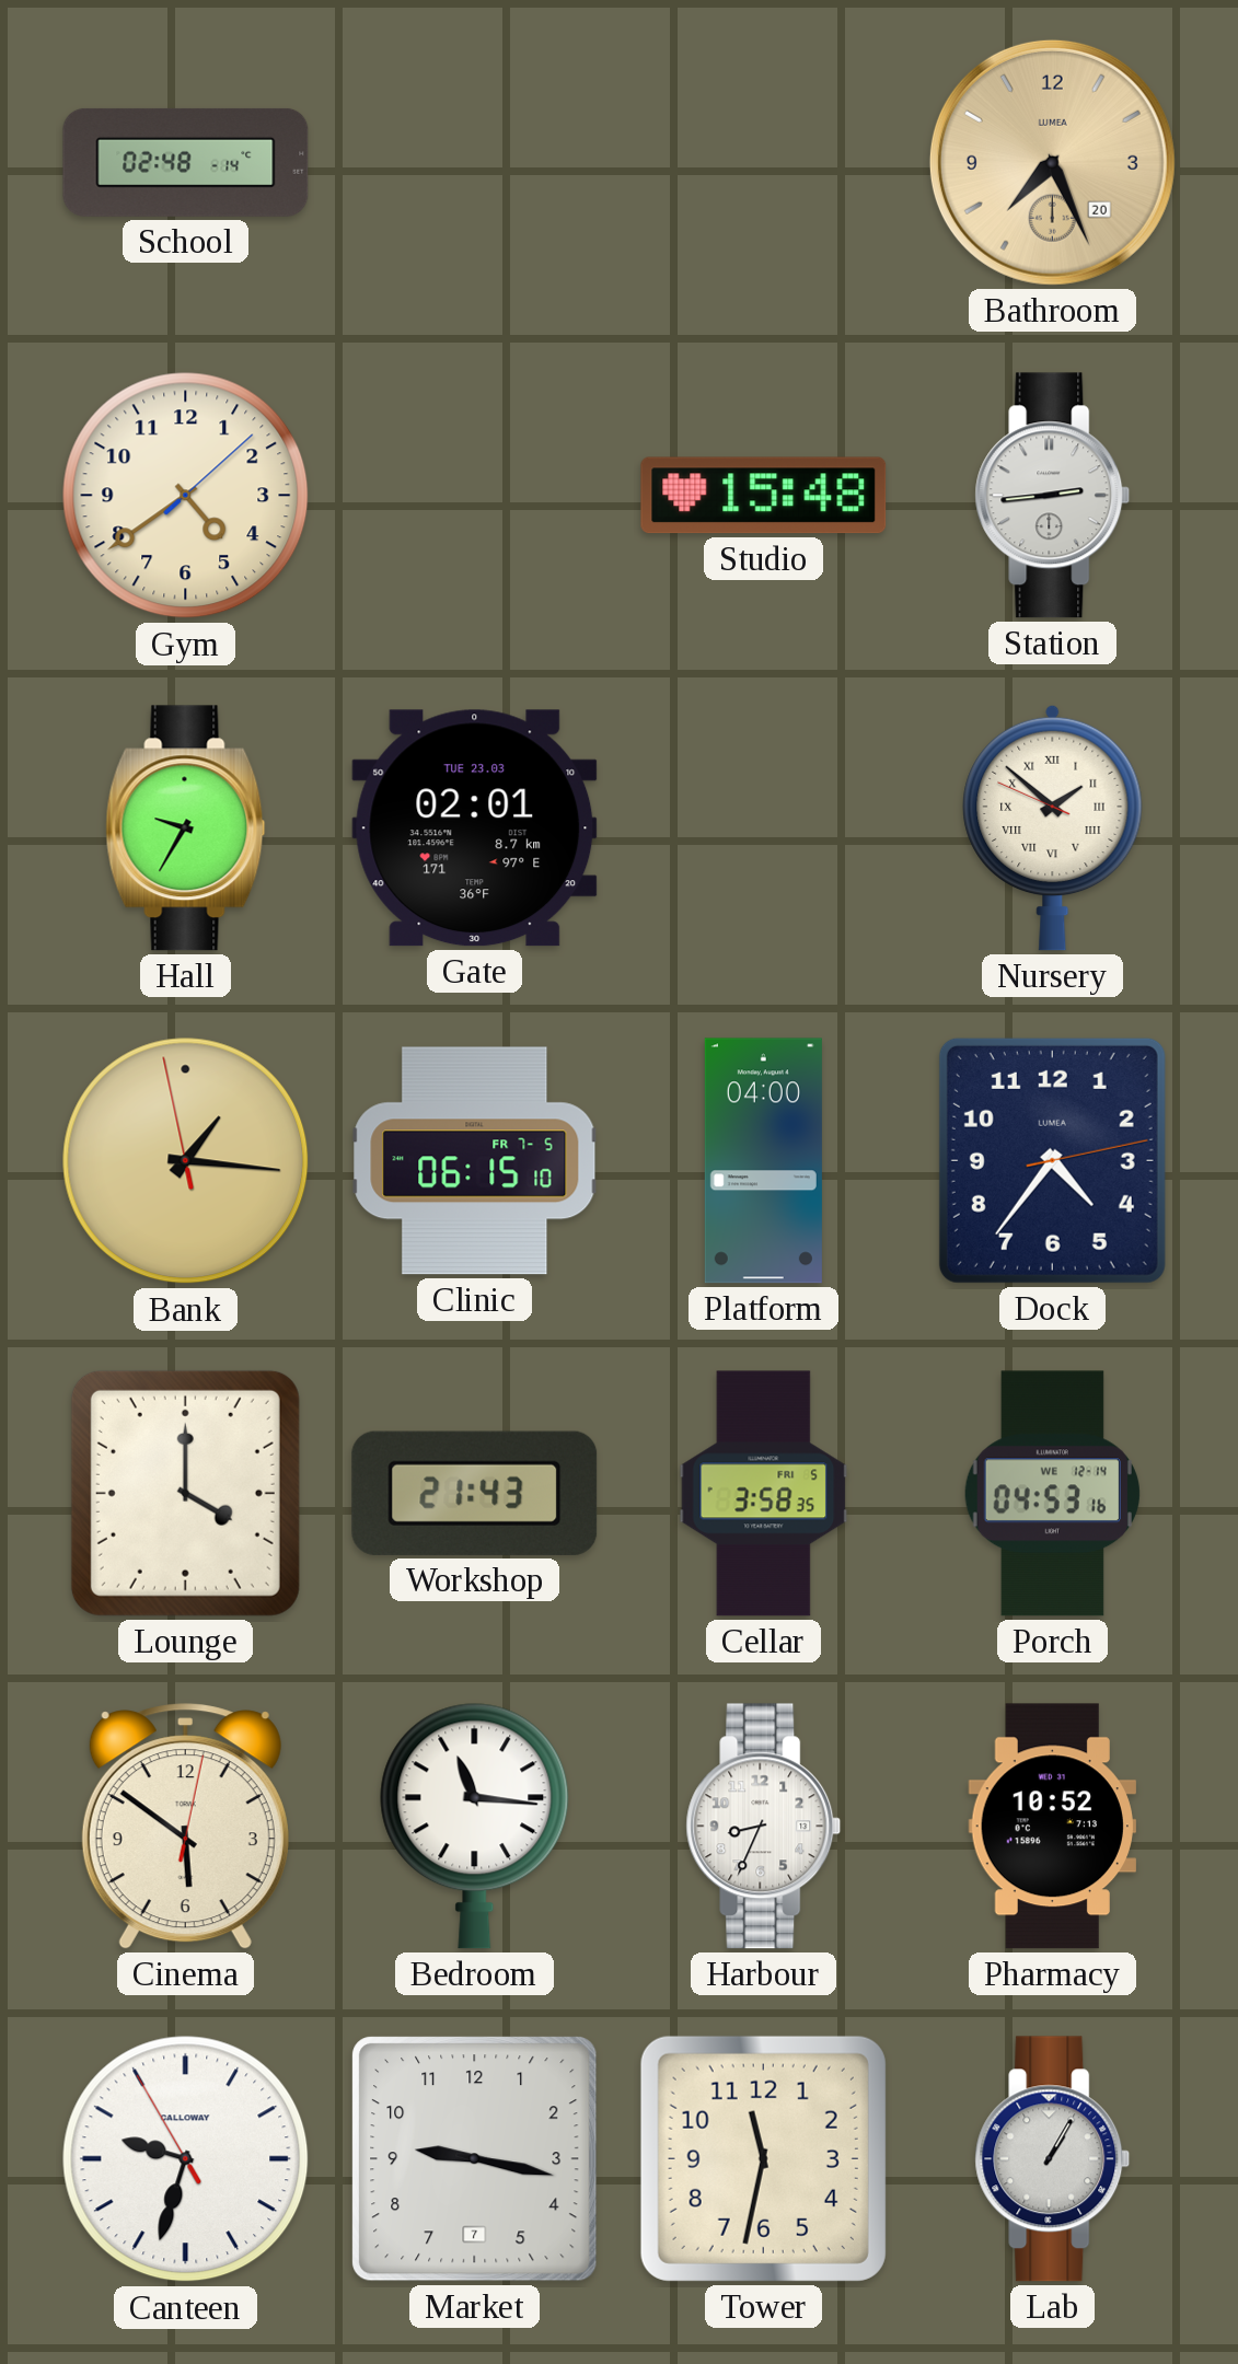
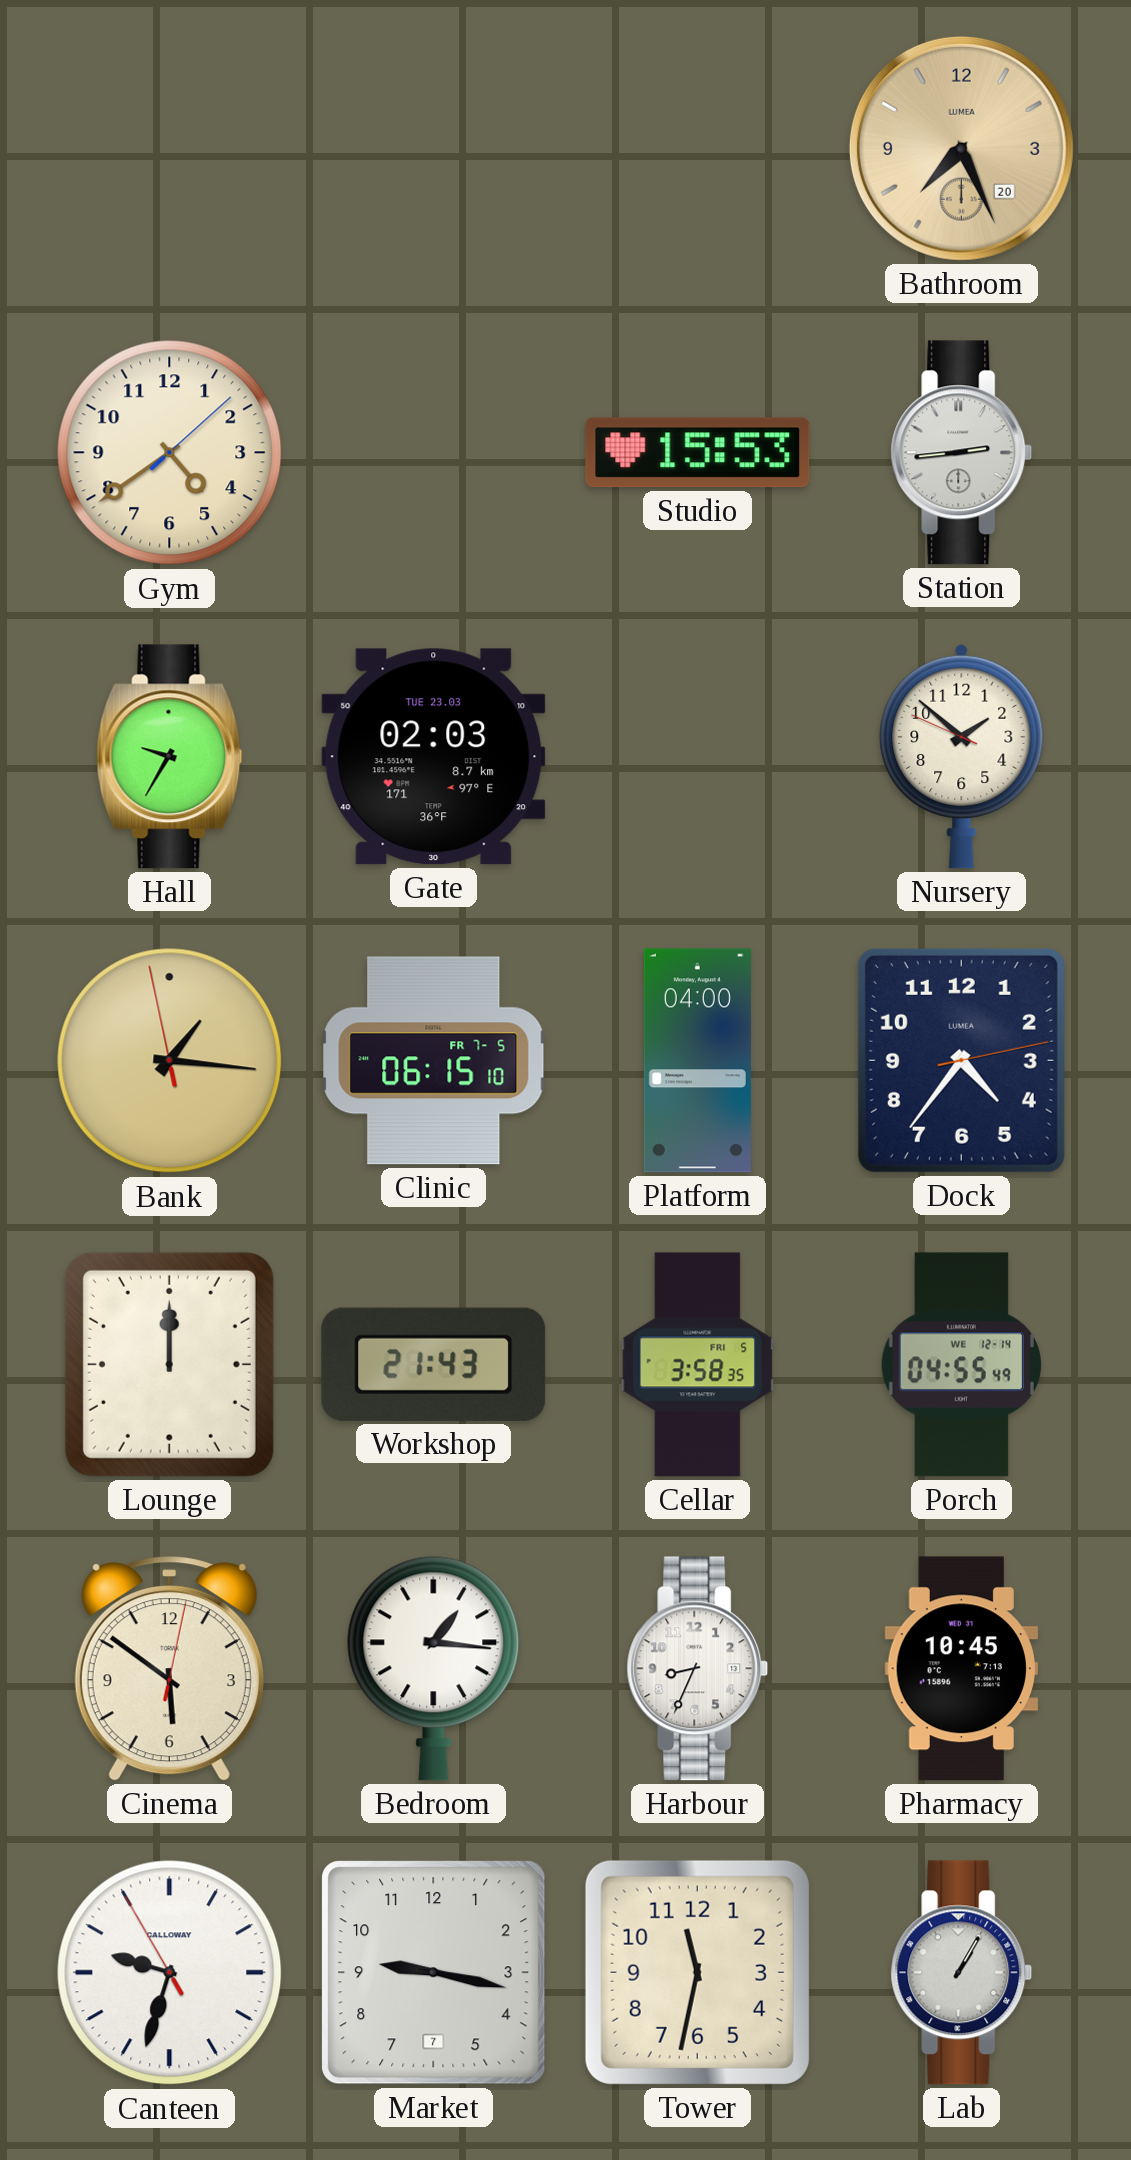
School: 02:48 -> none
Studio: 15:48 -> 15:53
Gate: 02:01 -> 02:03
Nursery numerals: Roman -> Arabic
Lounge: 4:00 -> 12:00
Porch: 04:53 -> 04:55
Bedroom: 11:16 -> 1:16
Pharmacy: 10:52 -> 10:45
